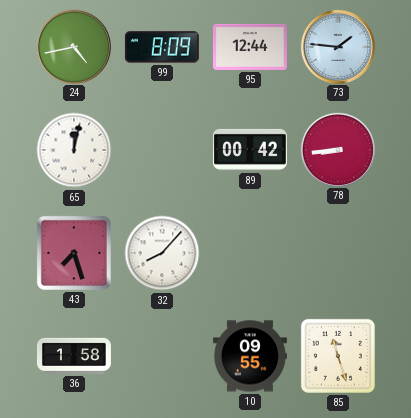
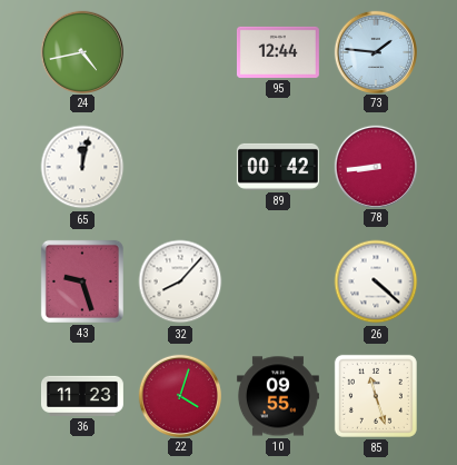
99: 8:09 -> none
43: 7:27 -> 9:27
26: none -> 4:22
36: 1:58 -> 11:23
22: none -> 4:03
